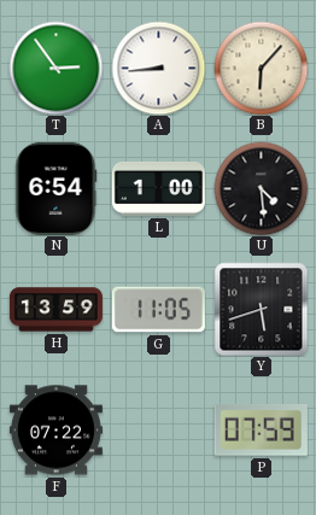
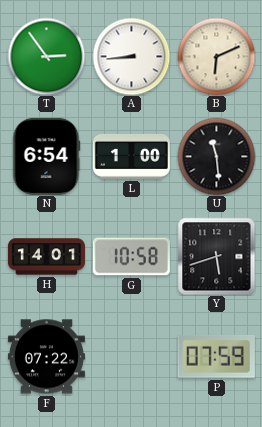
B: 6:07 -> 6:11
U: 4:29 -> 11:29
H: 13:59 -> 14:01
G: 11:05 -> 10:58
